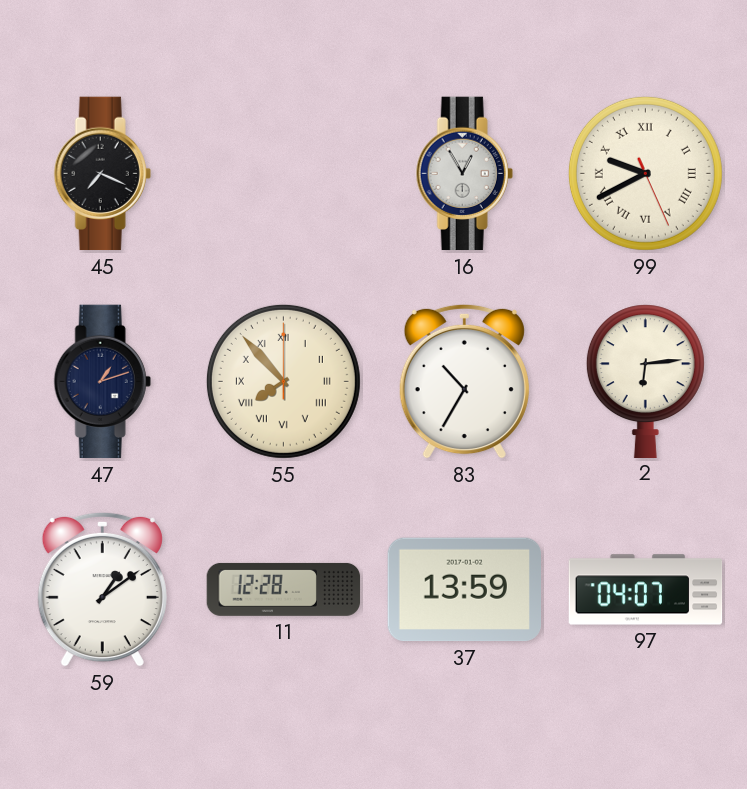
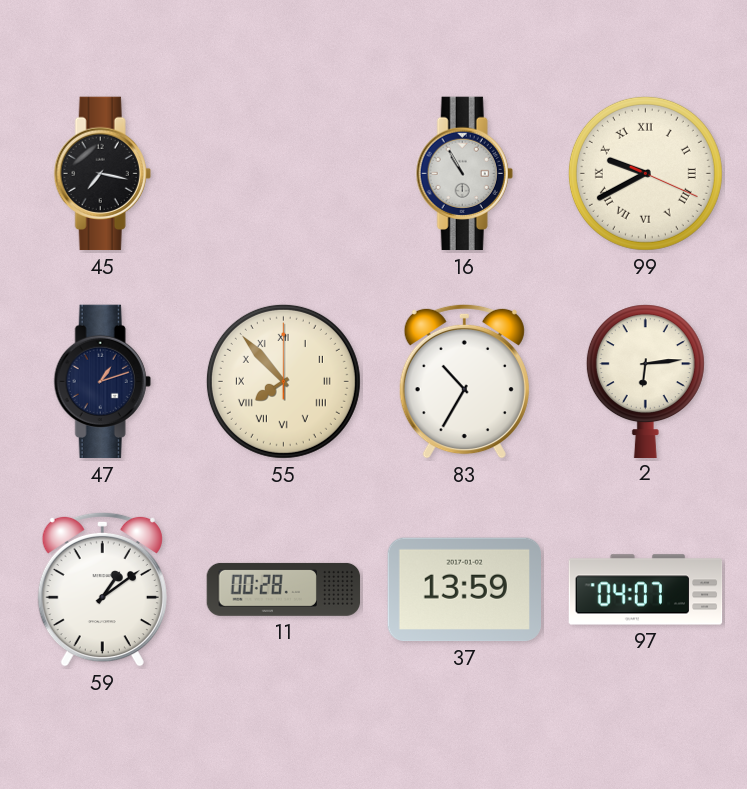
45: 7:19 -> 7:17
16: 12:55 -> 10:55
99: 9:40:26 -> 9:40:19
11: 12:28 -> 00:28
